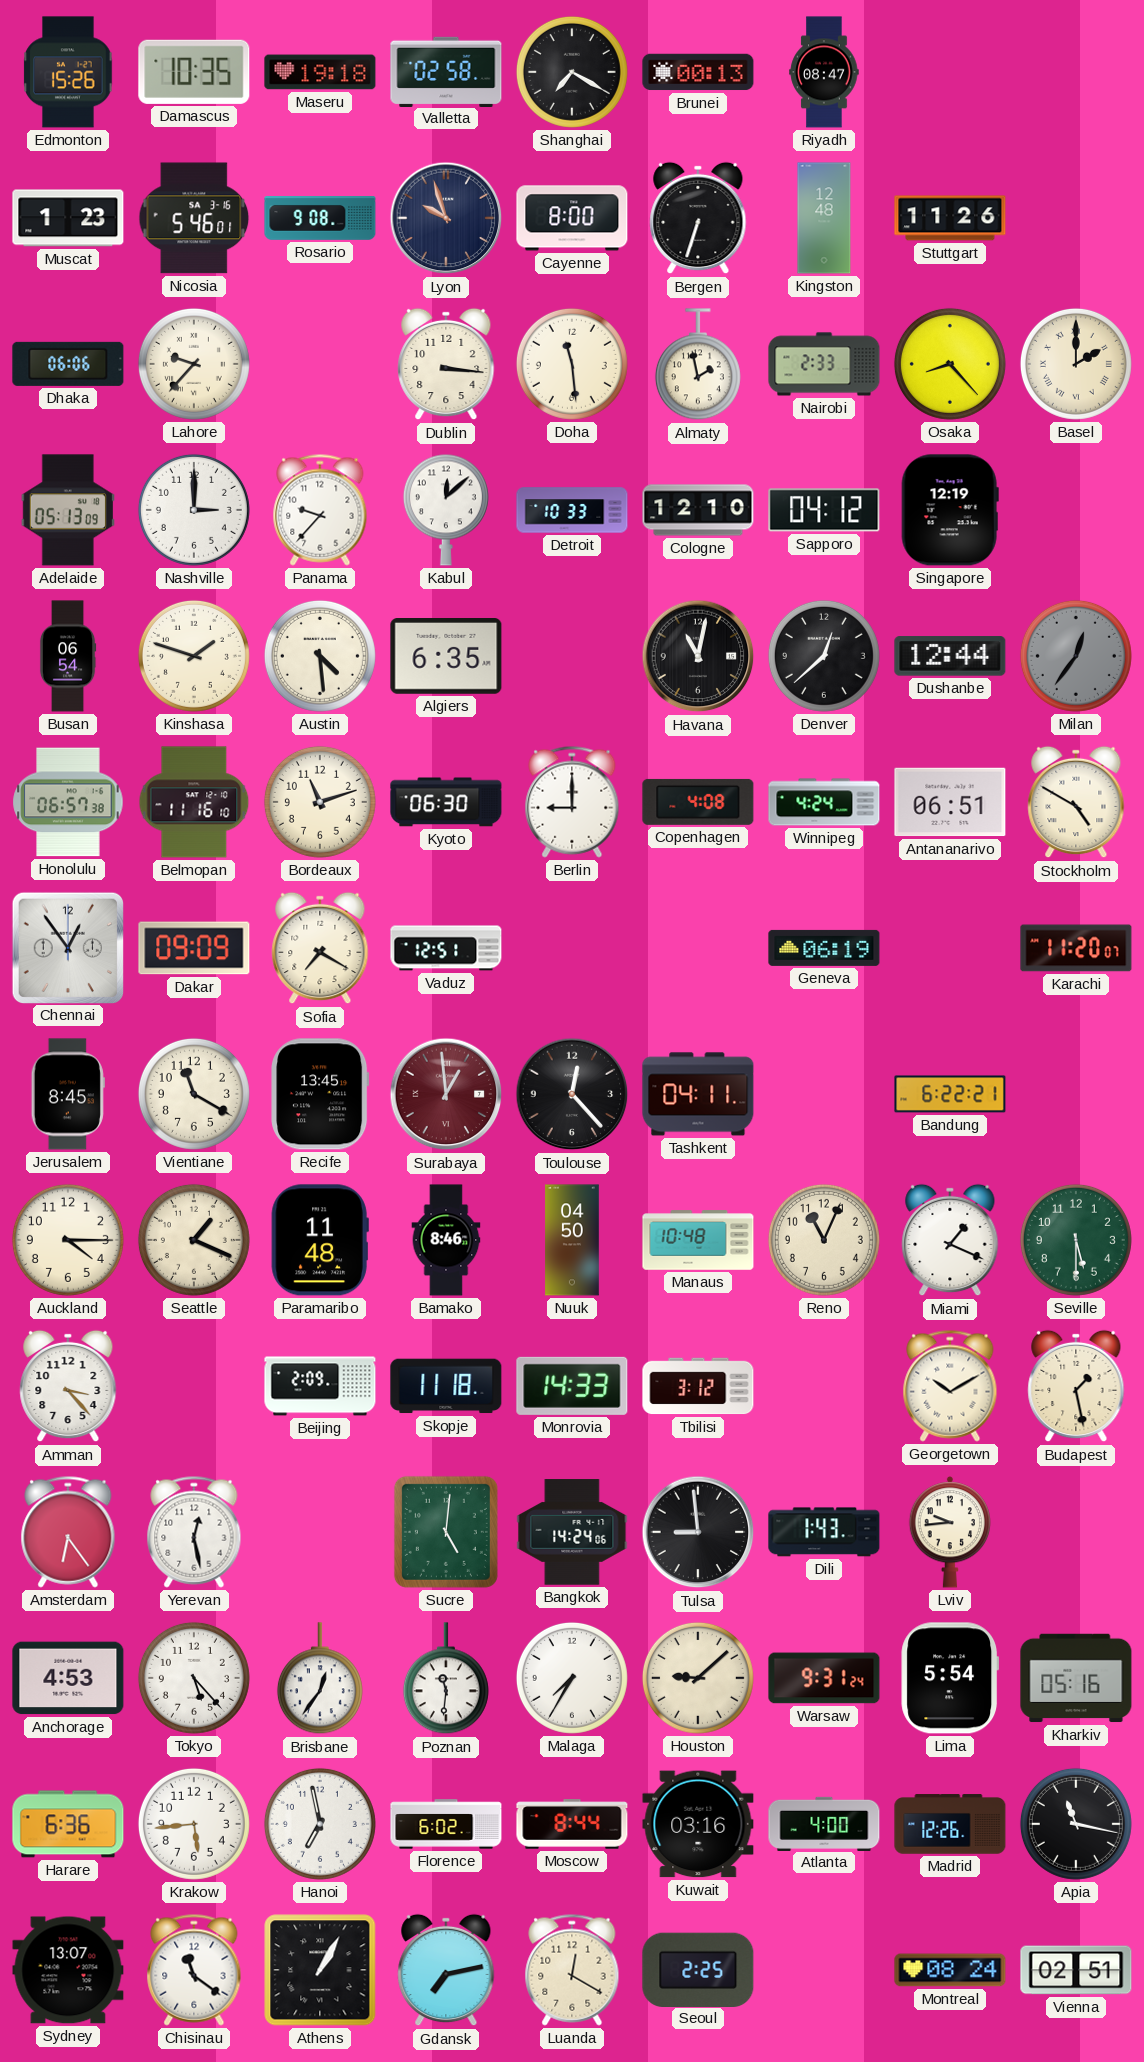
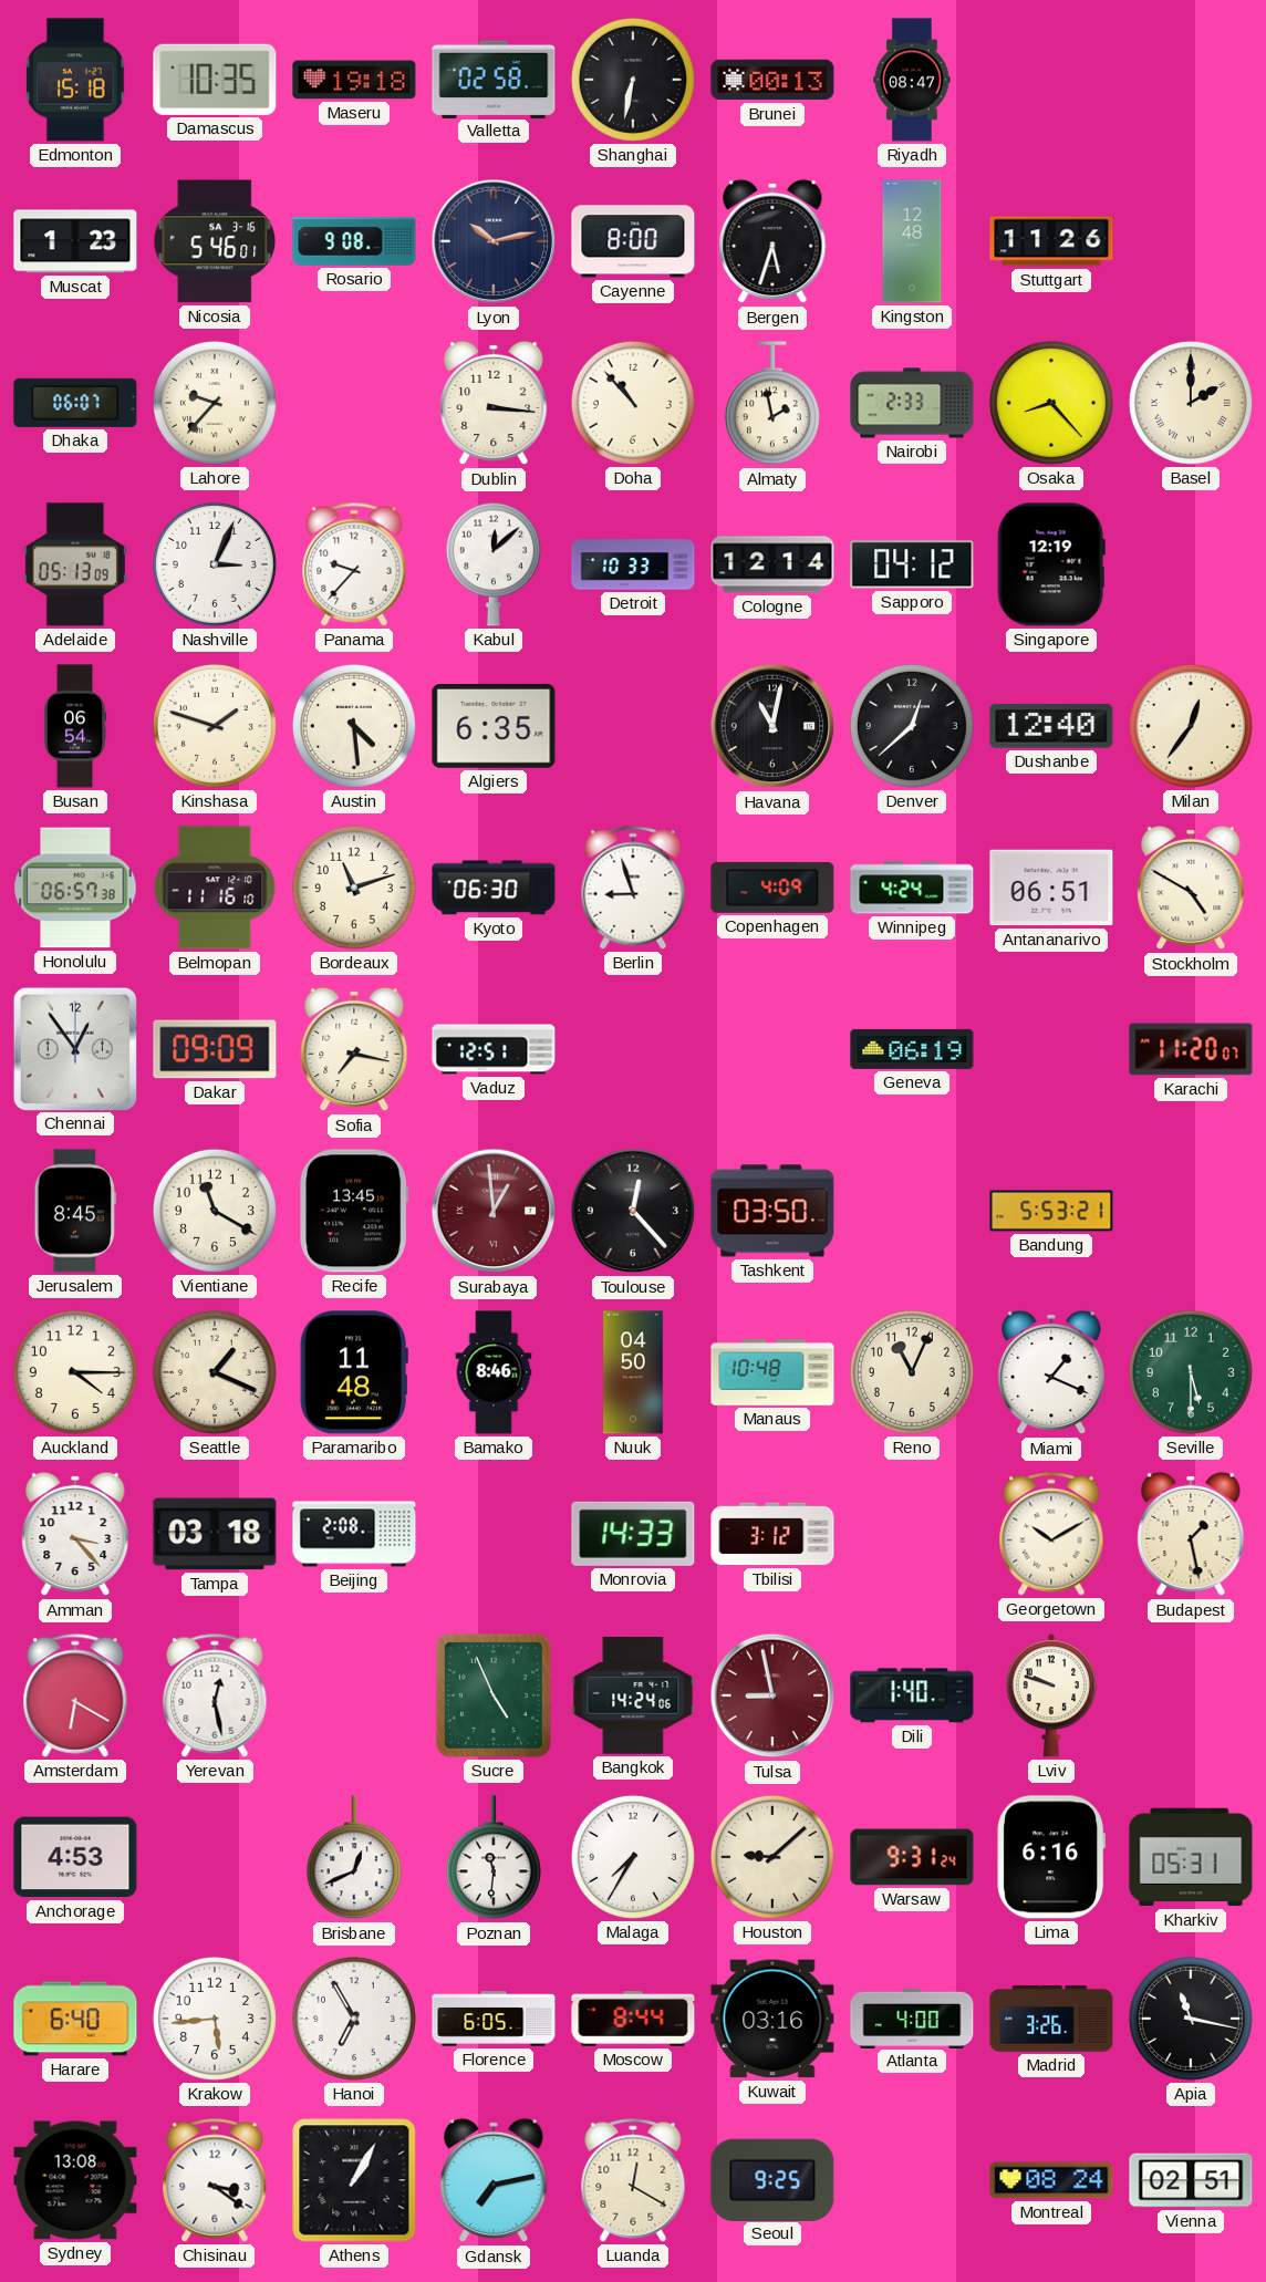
Edmonton: 15:26 -> 15:18
Shanghai: 7:20 -> 6:32
Lyon: 9:57 -> 10:13
Bergen: 6:33 -> 5:33
Dhaka: 06:06 -> 06:07
Doha: 11:29 -> 10:53
Nashville: 3:00 -> 3:04
Cologne: 12:10 -> 12:14
Dushanbe: 12:44 -> 12:40
Milan dial: grey -> cream
Berlin: 9:00 -> 8:57
Copenhagen: 4:08 -> 4:09
Sofia: 7:20 -> 7:17
Tashkent: 04:11 -> 03:50
Bandung: 6:22 -> 5:53
Tampa: none -> 03:18
Beijing: 2:09 -> 2:08
Skopje: 11:18 -> none
Amsterdam: 6:24 -> 6:20
Sucre: 5:01 -> 4:56
Tulsa: 8:59 -> 8:58
Tulsa dial: black -> burgundy
Dili: 1:43 -> 1:40
Lviv: 9:44 -> 9:48
Tokyo: 5:23 -> none
Brisbane: 12:36 -> 12:41
Lima: 5:54 -> 6:16
Kharkiv: 05:16 -> 05:31
Harare: 6:36 -> 6:40
Hanoi: 6:58 -> 6:55
Florence: 6:02 -> 6:05
Madrid: 12:26 -> 3:26
Sydney: 13:07 -> 13:08
Chisinau: 11:21 -> 3:21
Seoul: 2:25 -> 9:25
